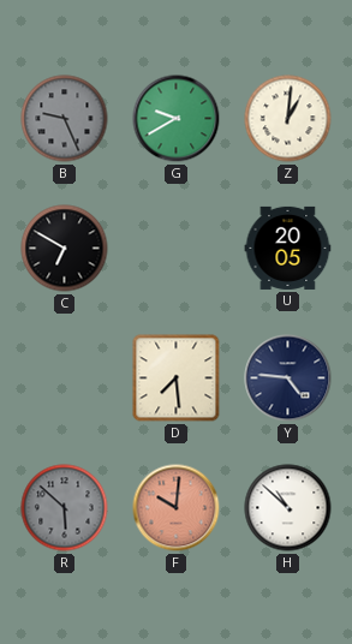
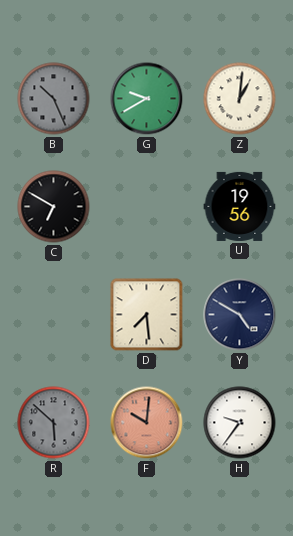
B: 9:26 -> 10:26
U: 20:05 -> 19:56
Y: 4:46 -> 4:50
H: 10:52 -> 9:36
